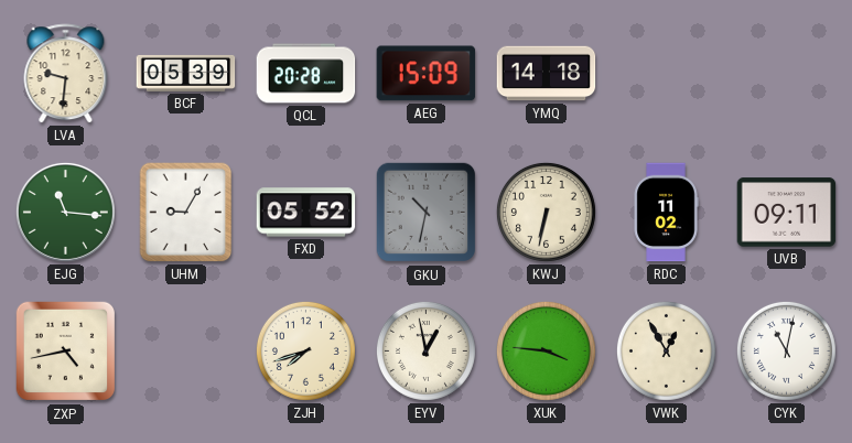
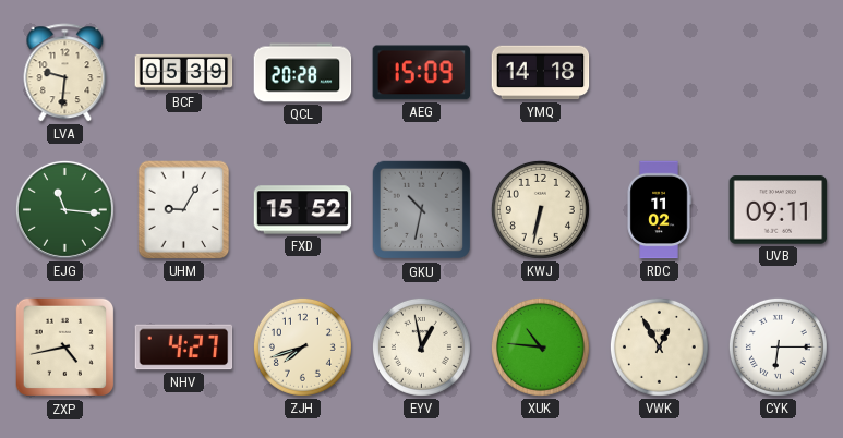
FXD: 05:52 -> 15:52
NHV: none -> 4:27
XUK: 3:46 -> 10:46
CYK: 11:02 -> 6:15
